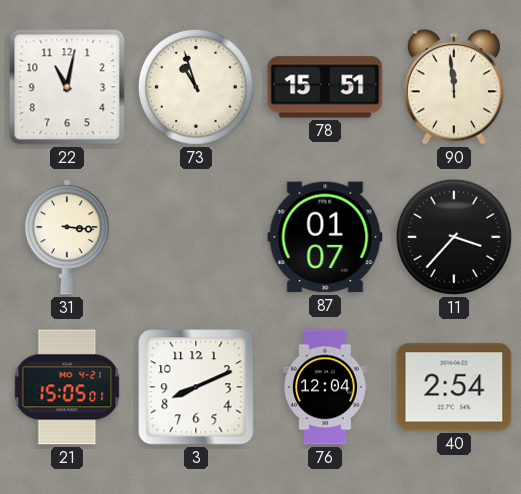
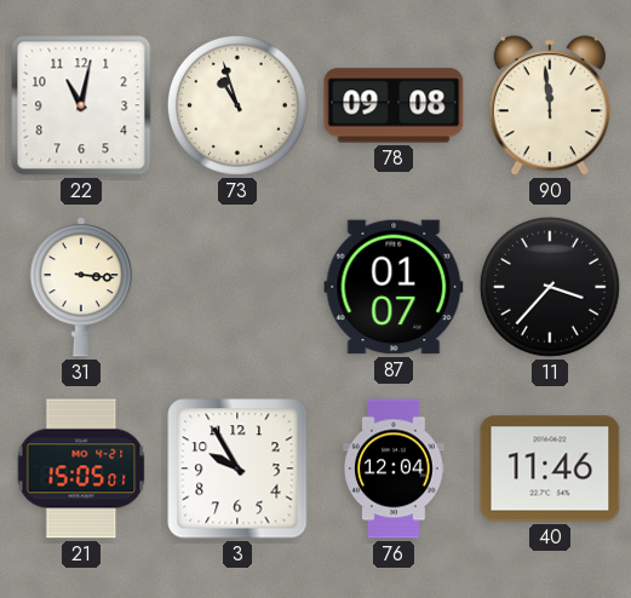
78: 15:51 -> 09:08
3: 8:11 -> 9:55
40: 2:54 -> 11:46
